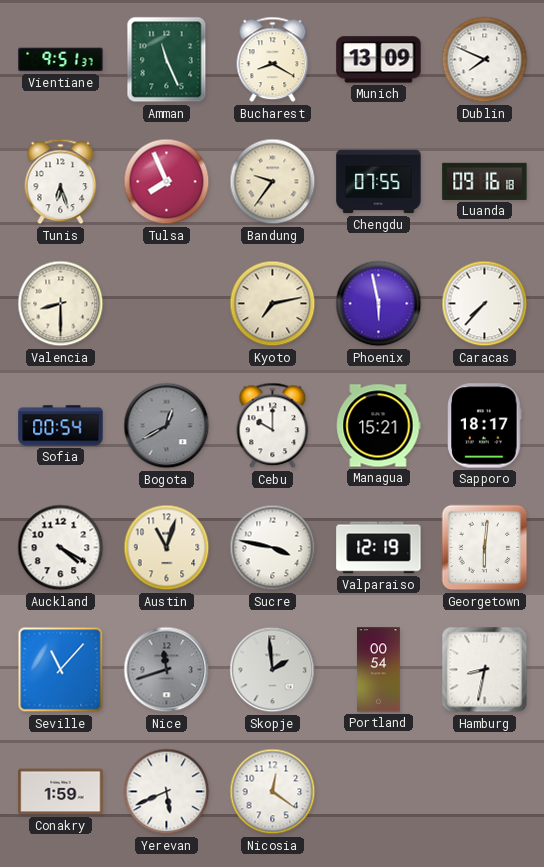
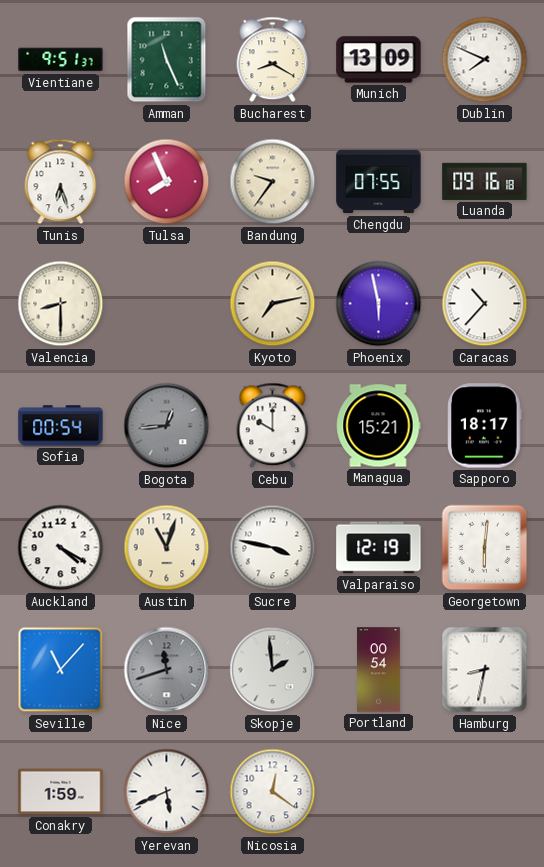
Caracas: 7:37 -> 10:37
Bogota: 12:40 -> 12:44
